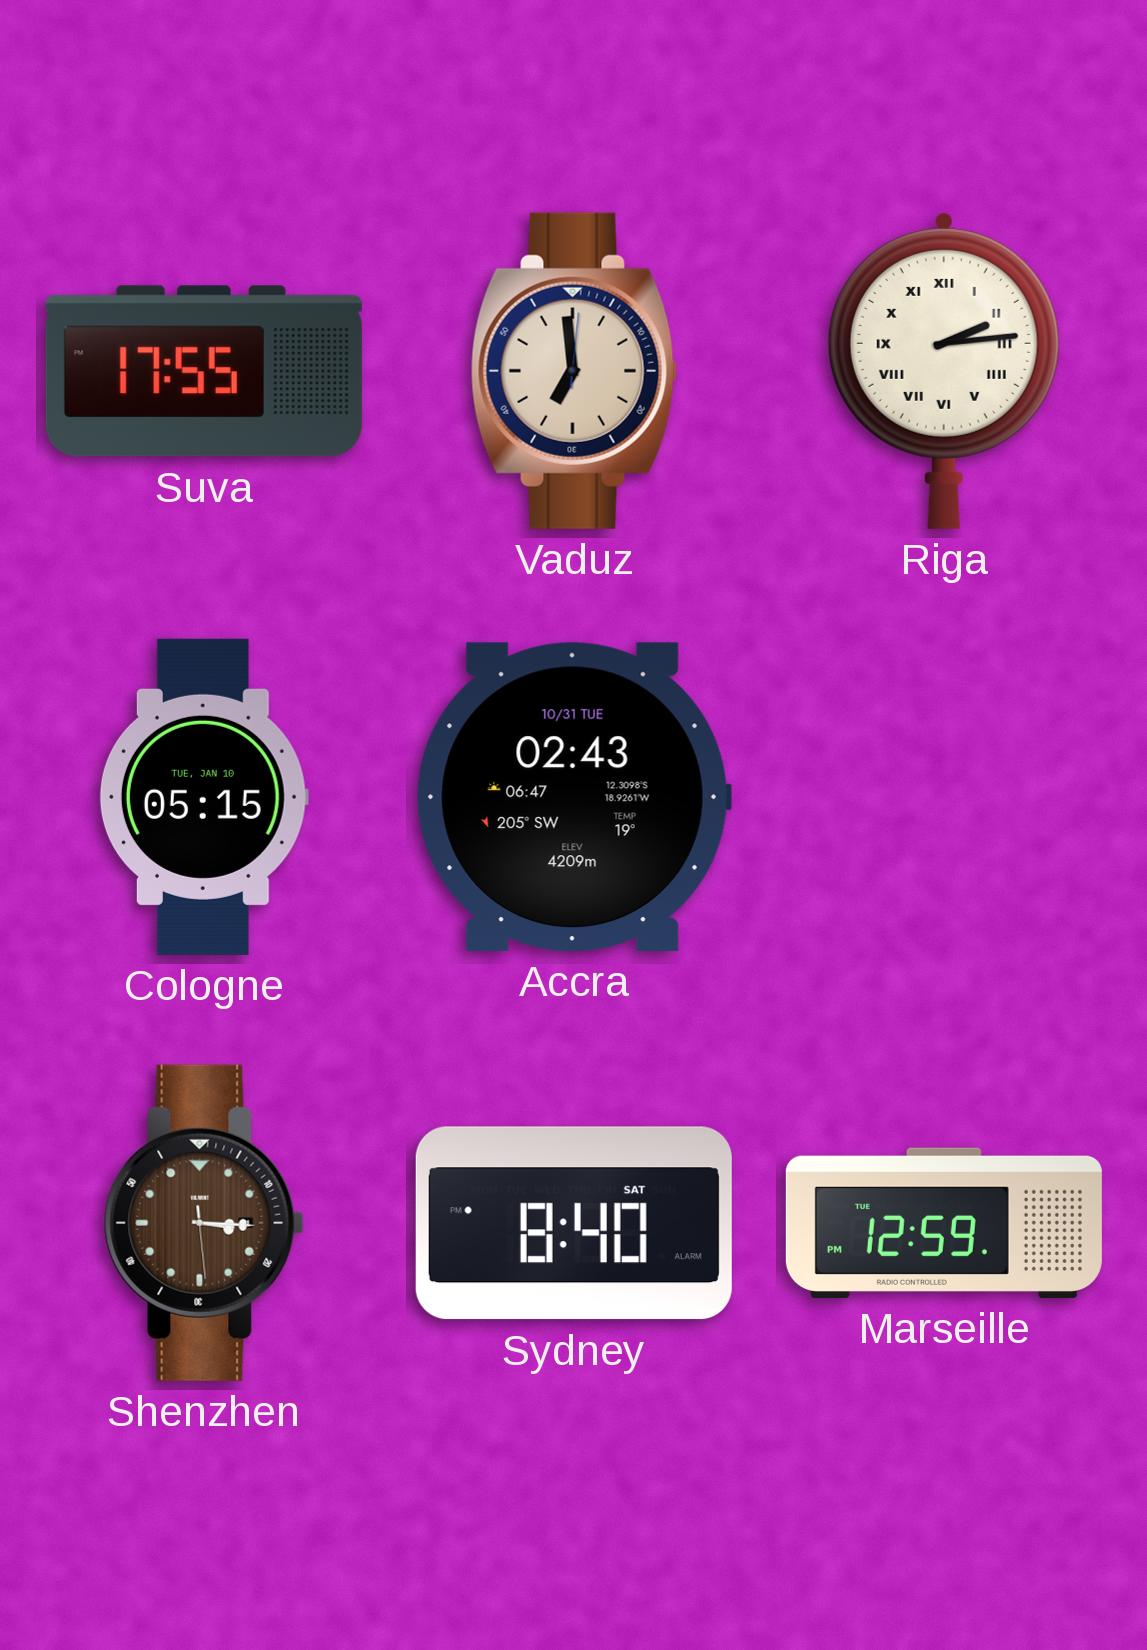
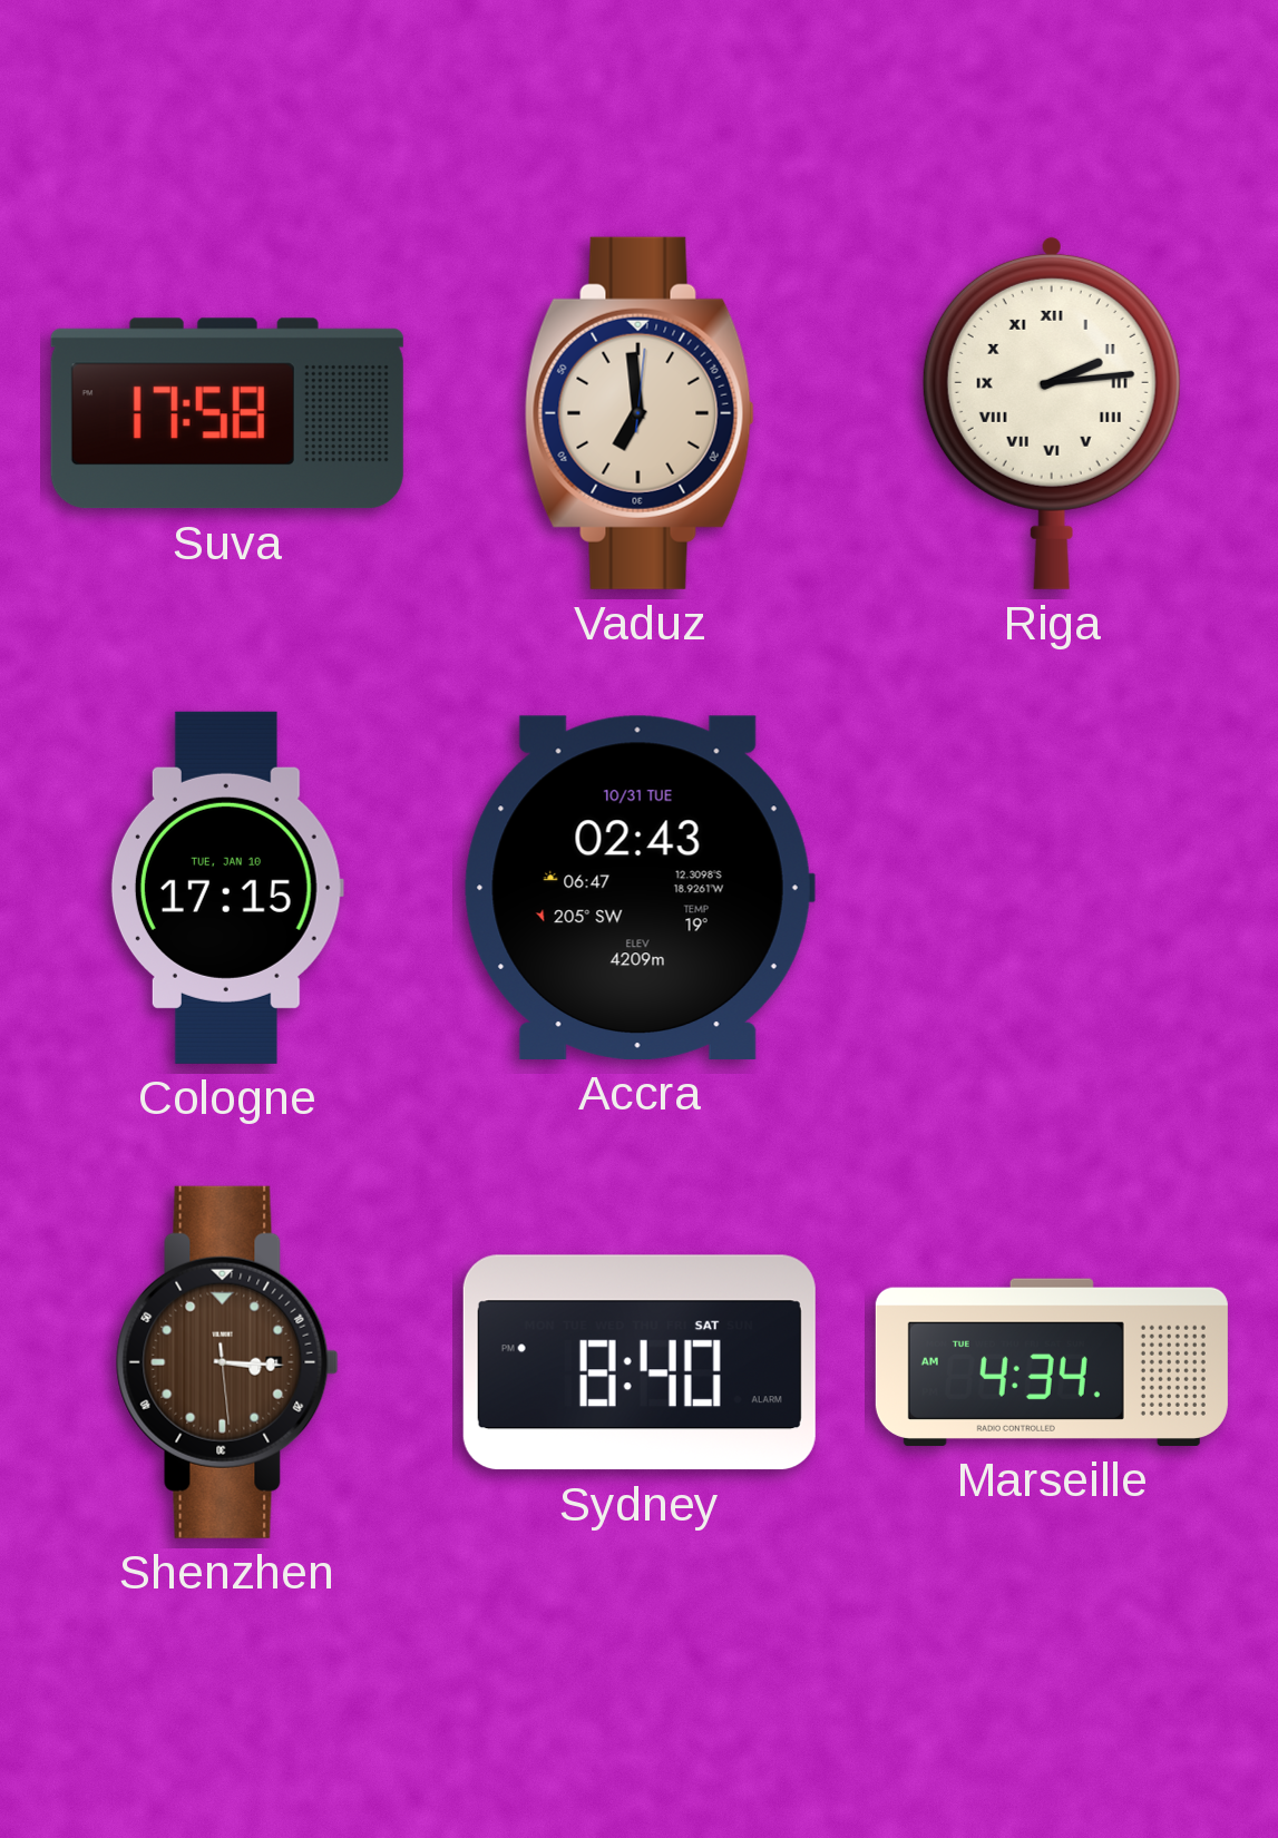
Suva: 17:55 -> 17:58
Cologne: 05:15 -> 17:15
Marseille: 12:59 -> 4:34
